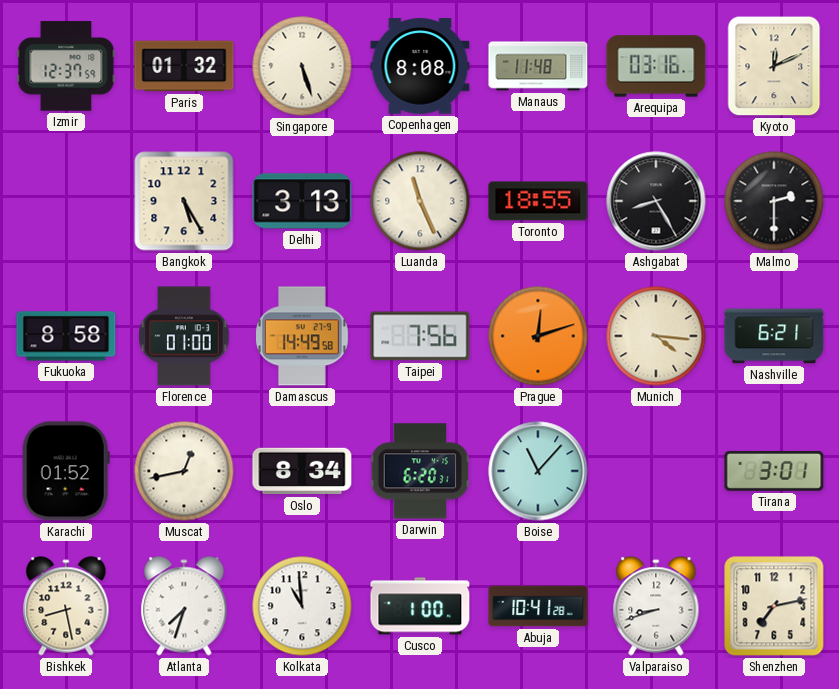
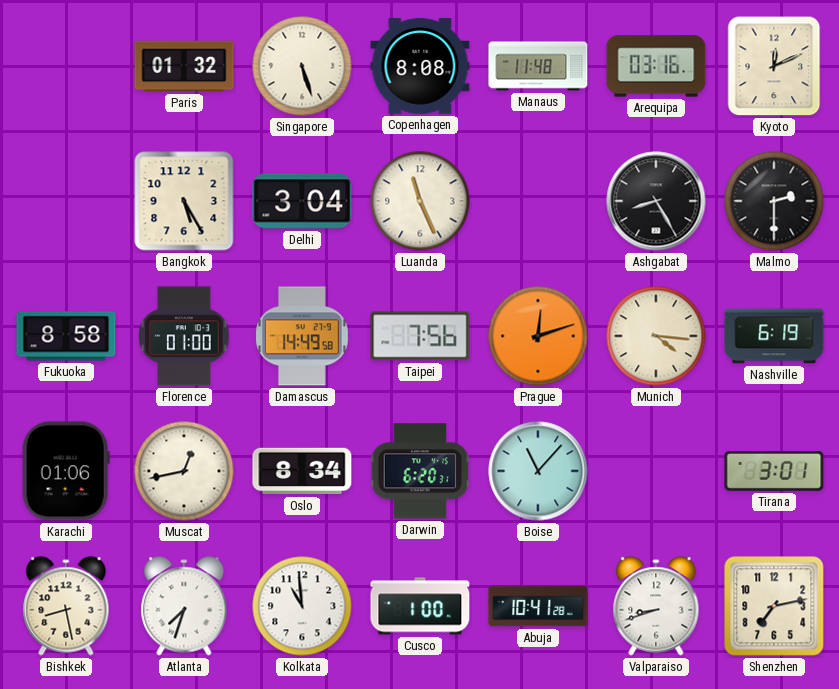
Izmir: 12:37 -> none
Delhi: 3:13 -> 3:04
Toronto: 18:55 -> none
Nashville: 6:21 -> 6:19
Karachi: 01:52 -> 01:06
